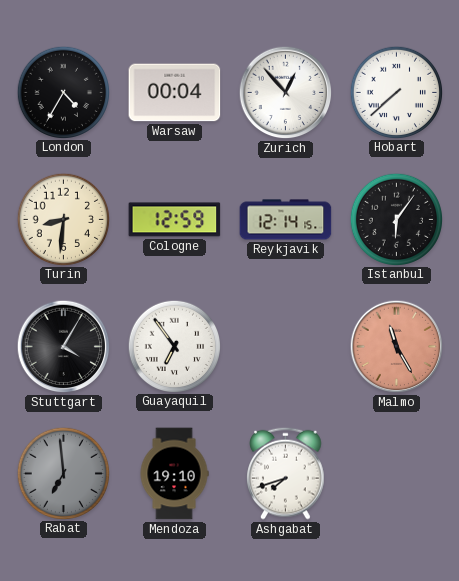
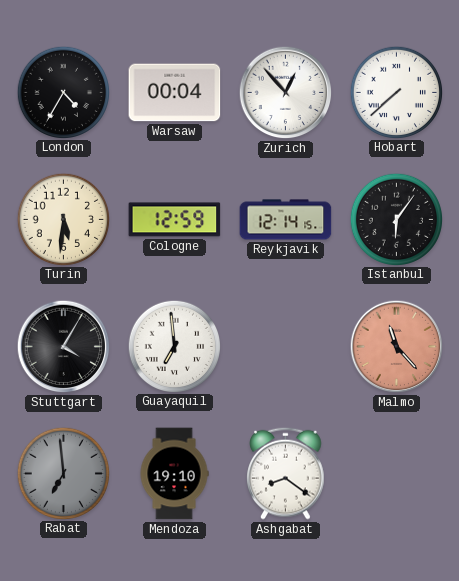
Turin: 8:31 -> 5:31
Guayaquil: 6:54 -> 6:59
Malmo: 11:25 -> 11:23
Ashgabat: 7:42 -> 8:21
